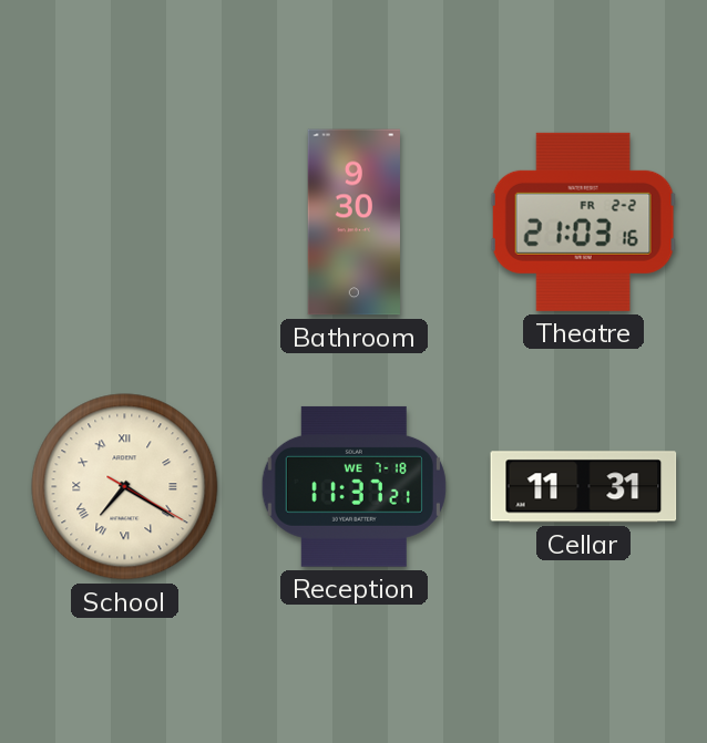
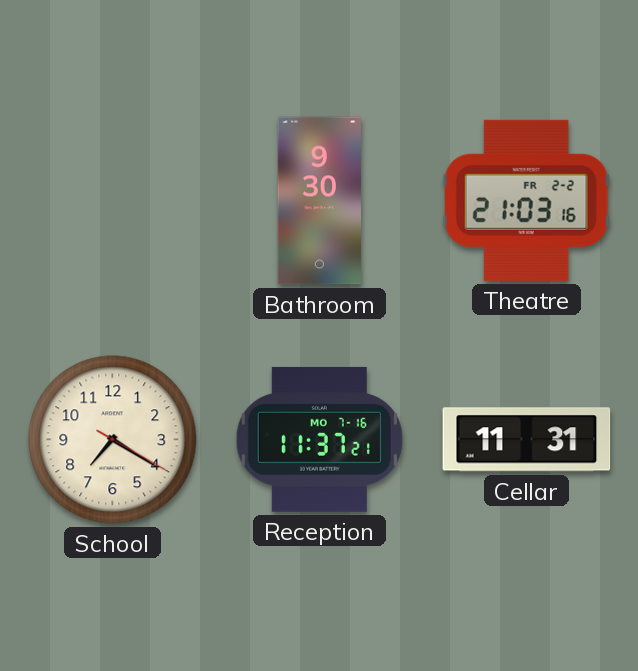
School numerals: Roman -> Arabic
Reception date: WE 7-18 -> MO 7-16
